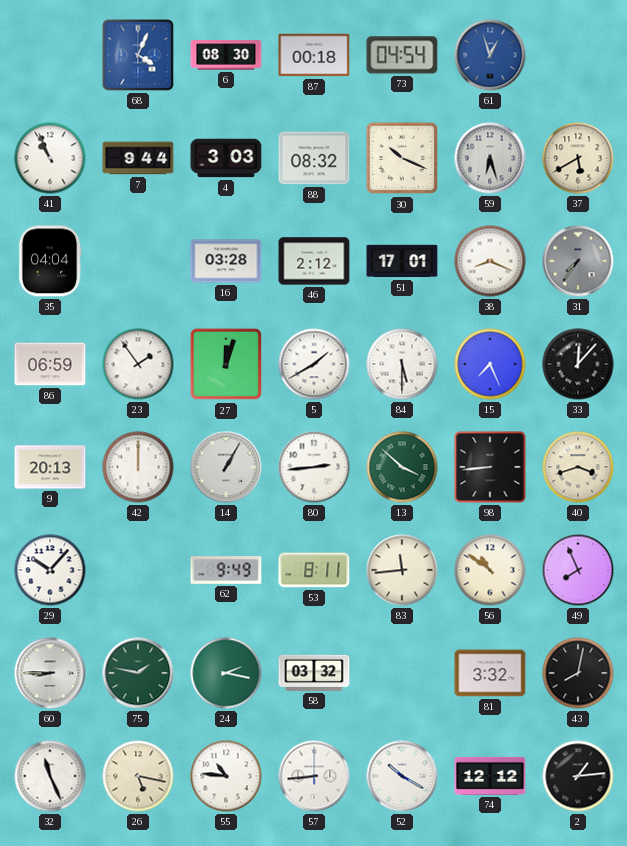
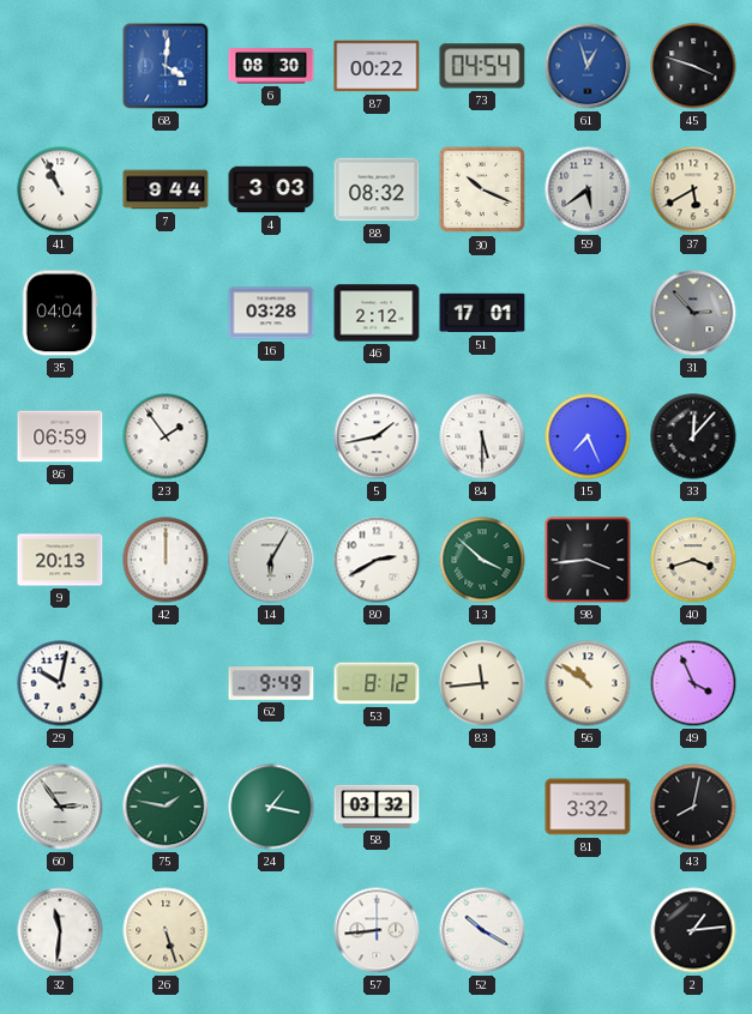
68: 4:04 -> 4:01
87: 00:18 -> 00:22
45: none -> 3:48
59: 6:27 -> 5:39
38: 8:19 -> none
31: 7:36 -> 2:53
27: 12:03 -> none
5: 1:40 -> 1:43
14: 1:05 -> 6:05
80: 2:44 -> 2:40
98: 8:44 -> 3:44
29: 10:07 -> 10:02
53: 8:11 -> 8:12
49: 7:56 -> 3:56
60: 8:45 -> 2:54
24: 2:17 -> 1:17
32: 11:26 -> 11:31
26: 5:17 -> 5:27
55: 10:46 -> none
74: 12:12 -> none
